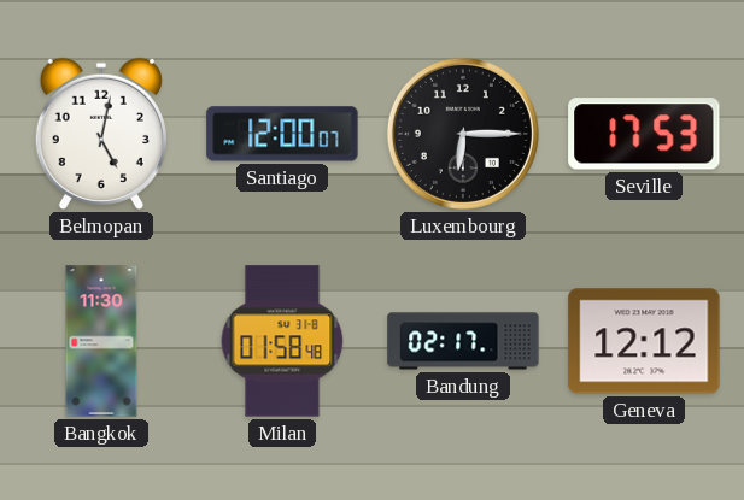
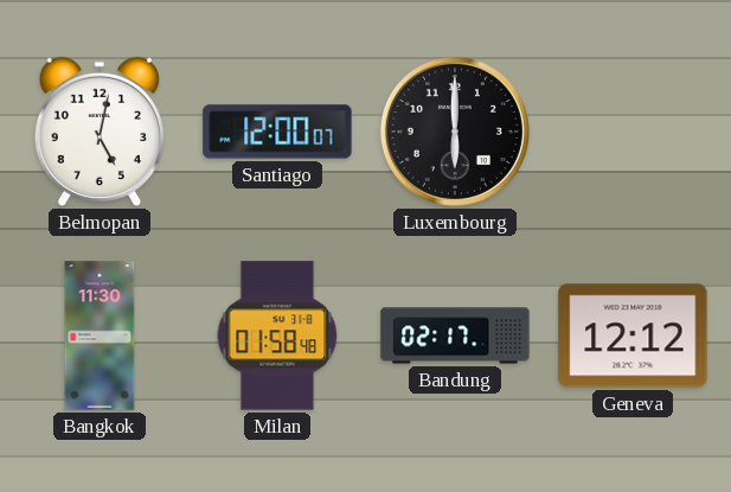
Luxembourg: 6:15 -> 6:00
Seville: 17:53 -> none
